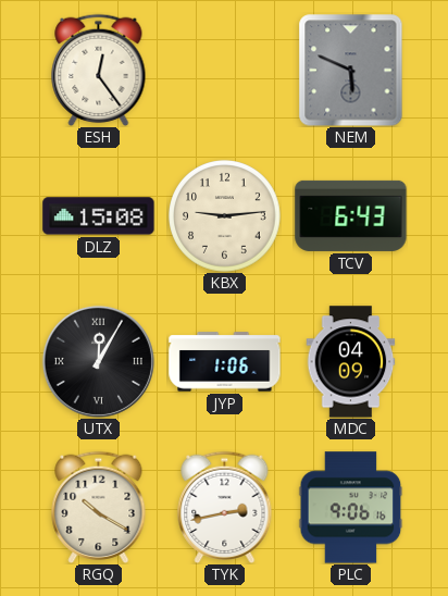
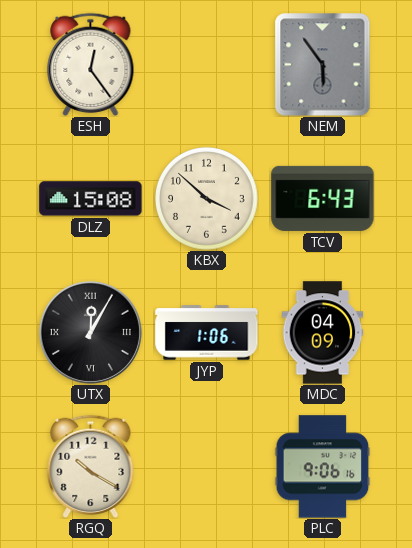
NEM: 5:49 -> 5:54
KBX: 9:14 -> 3:52
TYK: 2:43 -> none
